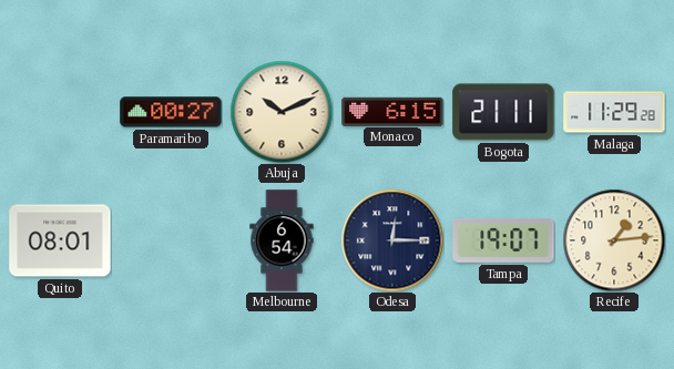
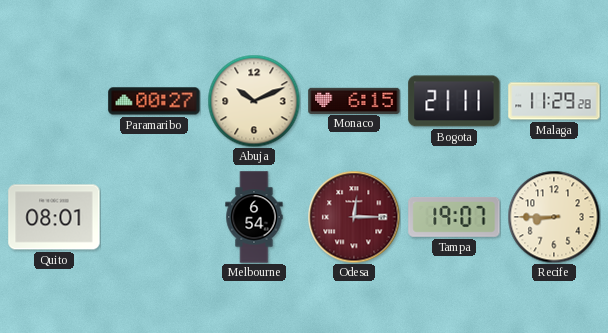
Odesa dial: navy -> burgundy
Recife: 1:14 -> 8:45
